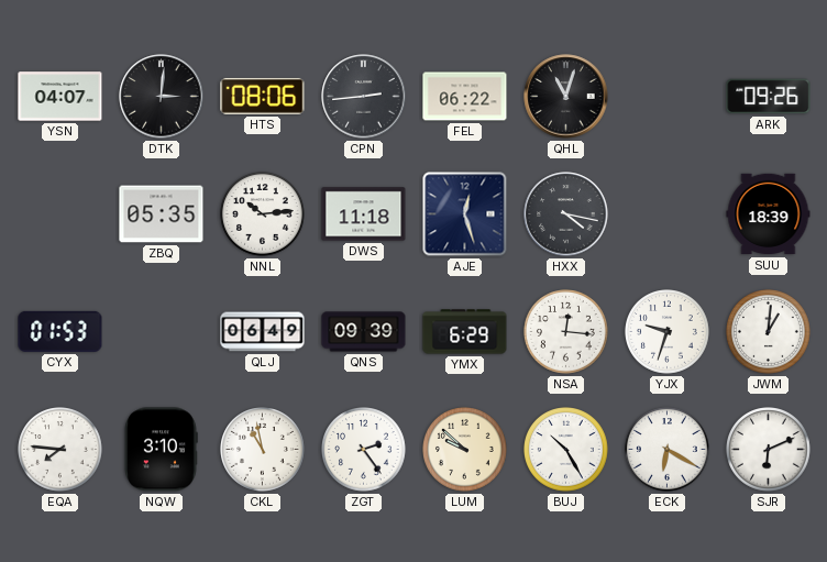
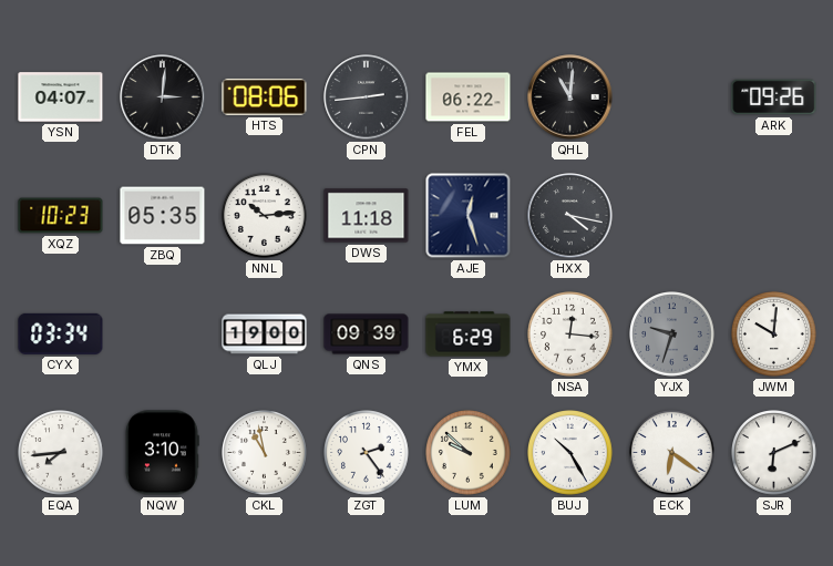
QHL: 11:03 -> 11:01
XQZ: none -> 10:23
SUU: 18:39 -> none
CYX: 01:53 -> 03:34
QLJ: 06:49 -> 19:00
YJX dial: white -> grey
JWM: 1:01 -> 10:01
EQA: 7:46 -> 7:44
ECK: 6:20 -> 6:21
